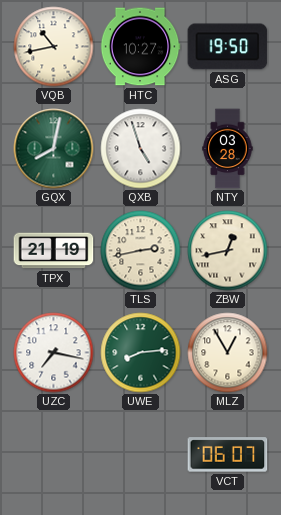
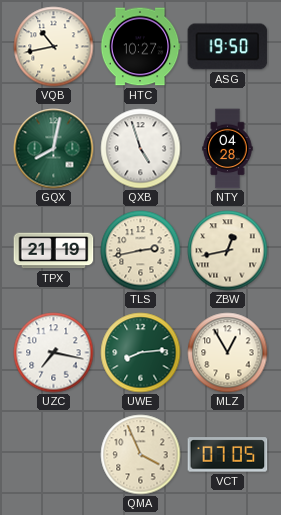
NTY: 03:28 -> 04:28
QMA: none -> 3:56
VCT: 06:07 -> 07:05
